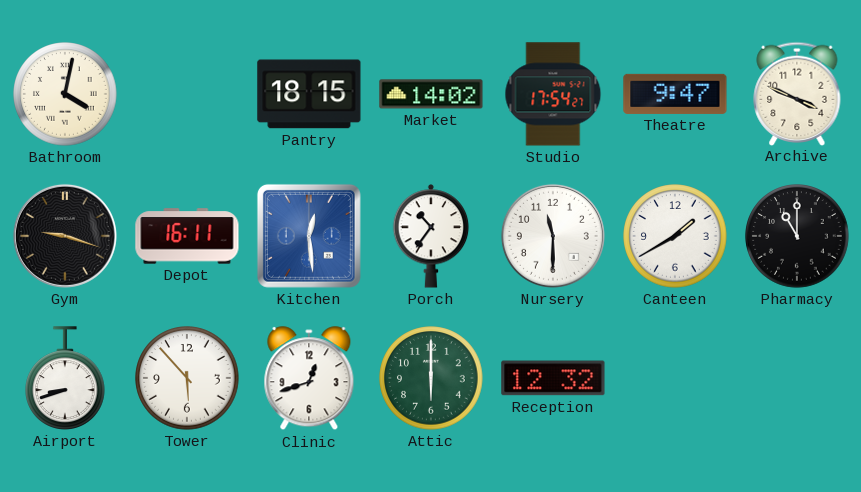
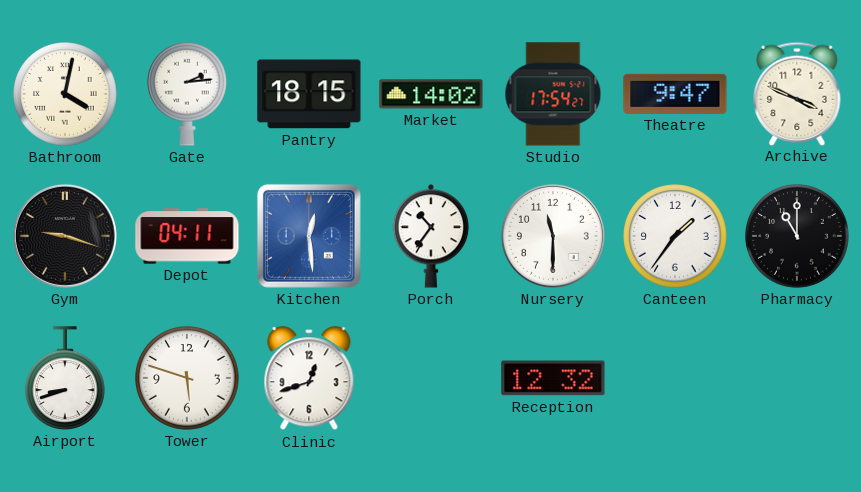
Gate: none -> 2:14
Depot: 16:11 -> 04:11
Canteen: 1:40 -> 1:36
Tower: 5:53 -> 5:48
Attic: 6:00 -> none
